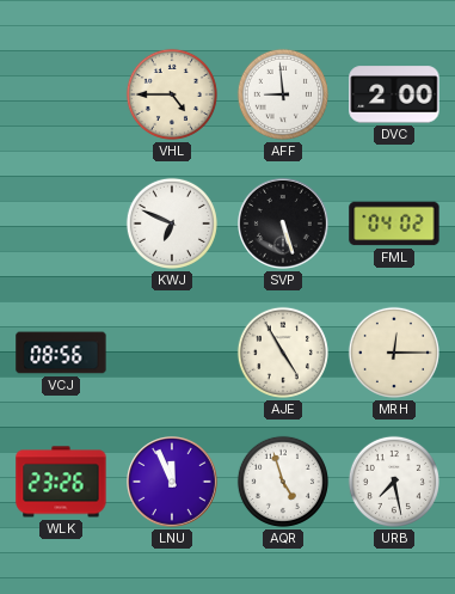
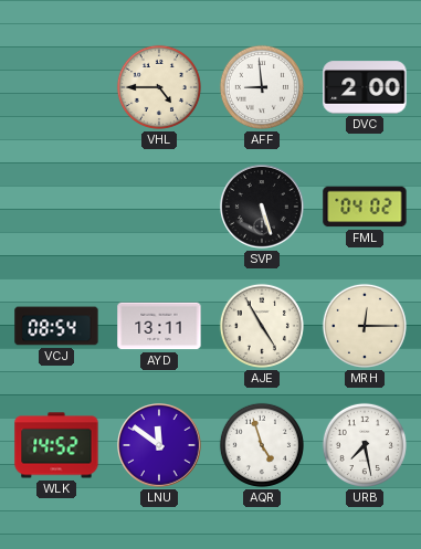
KWJ: 6:49 -> none
VCJ: 08:56 -> 08:54
AYD: none -> 13:11
WLK: 23:26 -> 14:52
LNU: 11:56 -> 11:51
